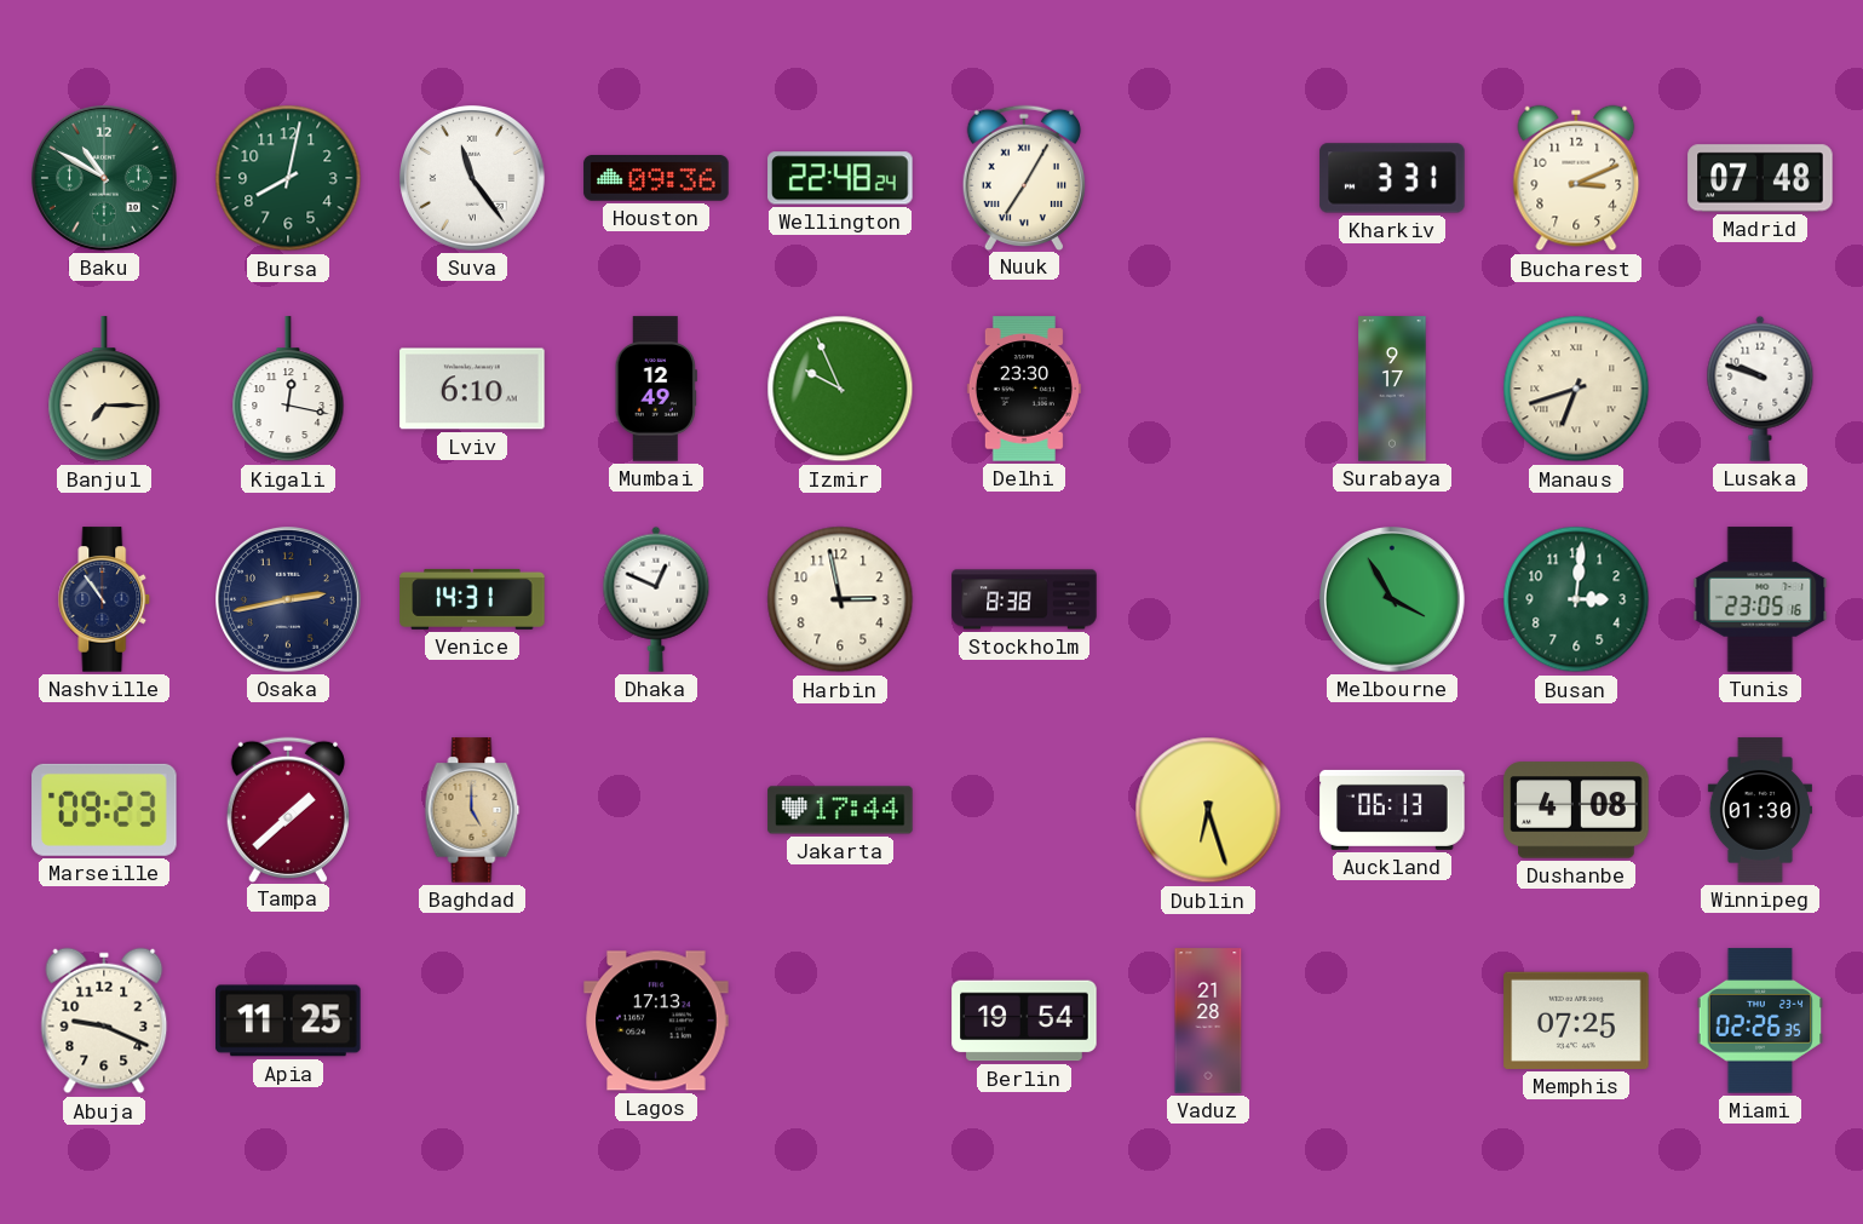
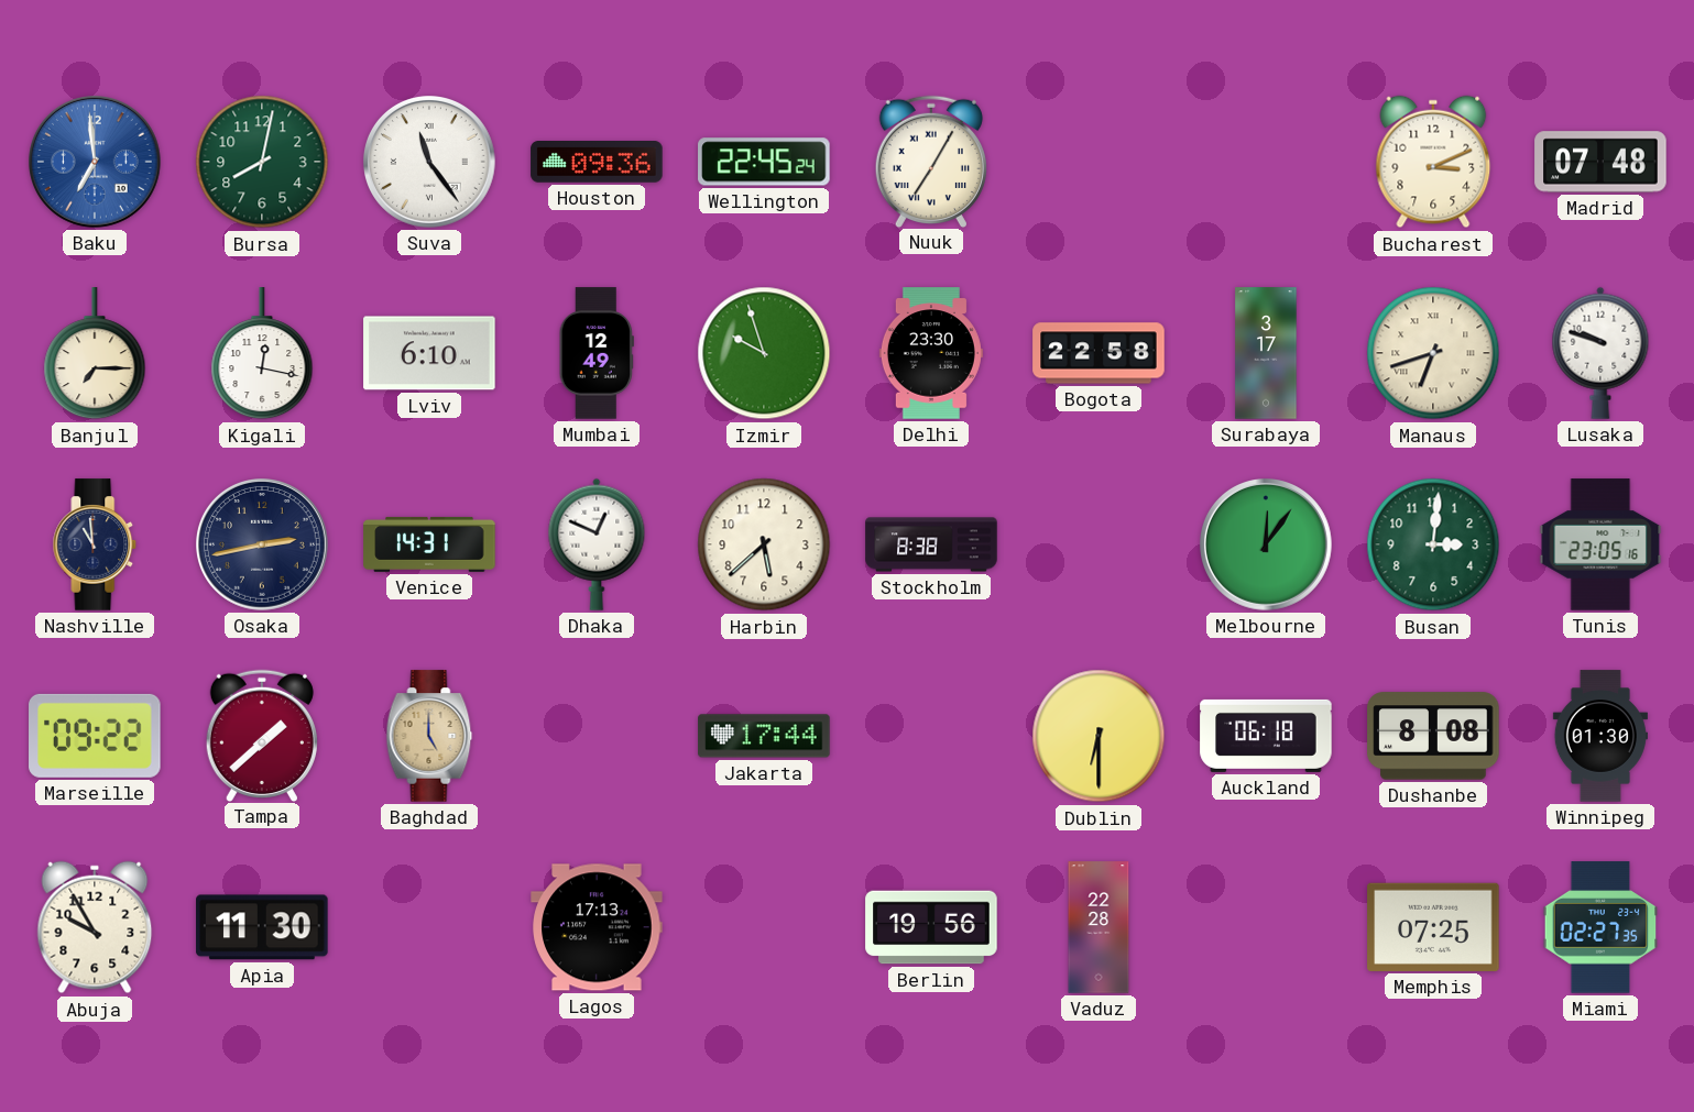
Baku: 10:50 -> 6:59
Baku dial: green -> blue
Wellington: 22:48 -> 22:45
Kharkiv: 3:31 -> none
Izmir: 9:56 -> 9:57
Bogota: none -> 22:58
Surabaya: 9:17 -> 3:17
Nashville: 10:54 -> 10:59
Harbin: 2:58 -> 5:38
Melbourne: 3:55 -> 12:06
Marseille: 09:23 -> 09:22
Dublin: 6:27 -> 6:30
Auckland: 06:13 -> 06:18
Dushanbe: 4:08 -> 8:08
Abuja: 9:19 -> 9:55
Apia: 11:25 -> 11:30
Berlin: 19:54 -> 19:56
Vaduz: 21:28 -> 22:28
Miami: 02:26 -> 02:27
